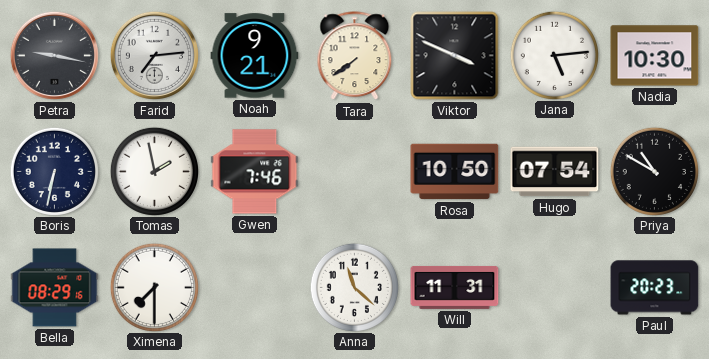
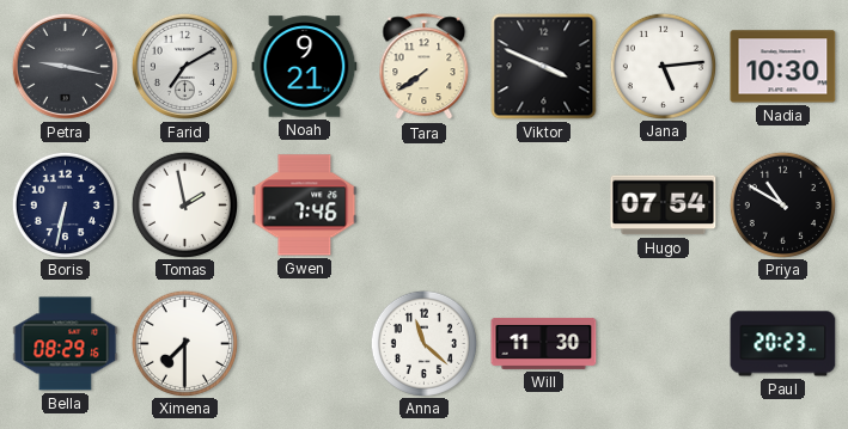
Farid: 7:14 -> 7:10
Rosa: 10:50 -> none
Will: 11:31 -> 11:30
